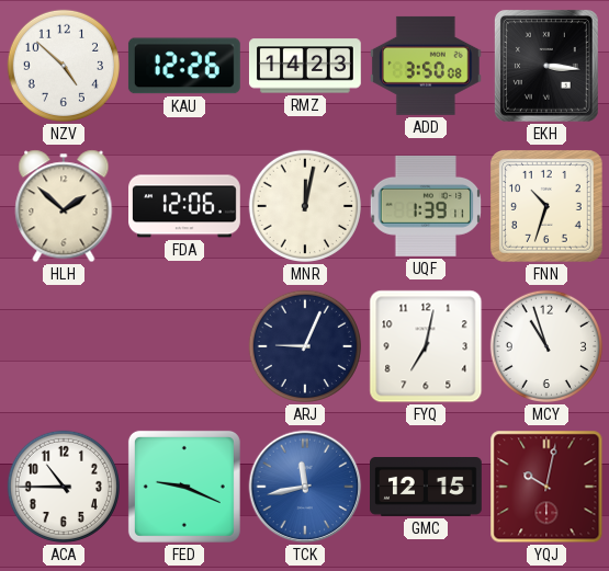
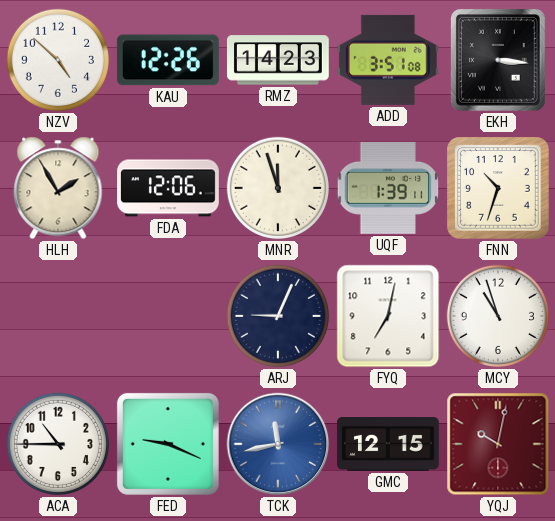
ADD: 3:50 -> 3:51
HLH: 1:52 -> 1:55
MNR: 12:02 -> 11:57
